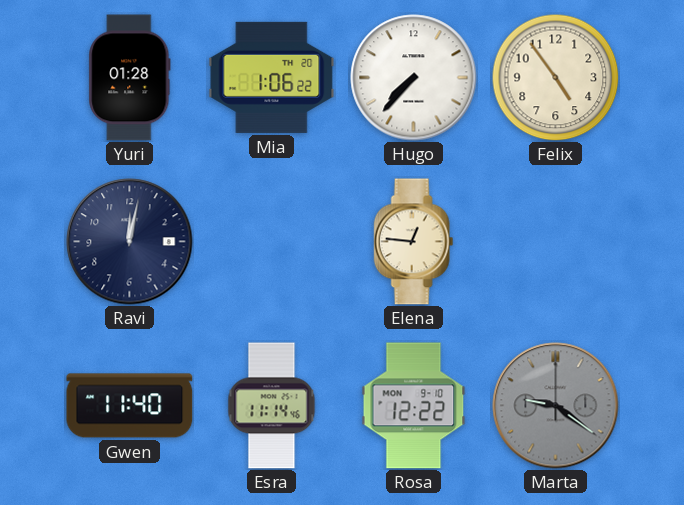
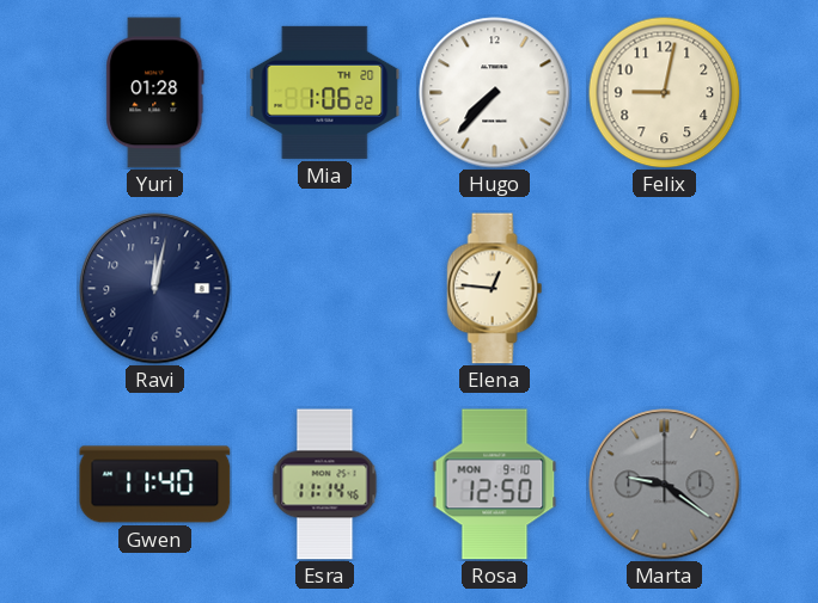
Felix: 4:54 -> 9:02
Rosa: 12:22 -> 12:50
